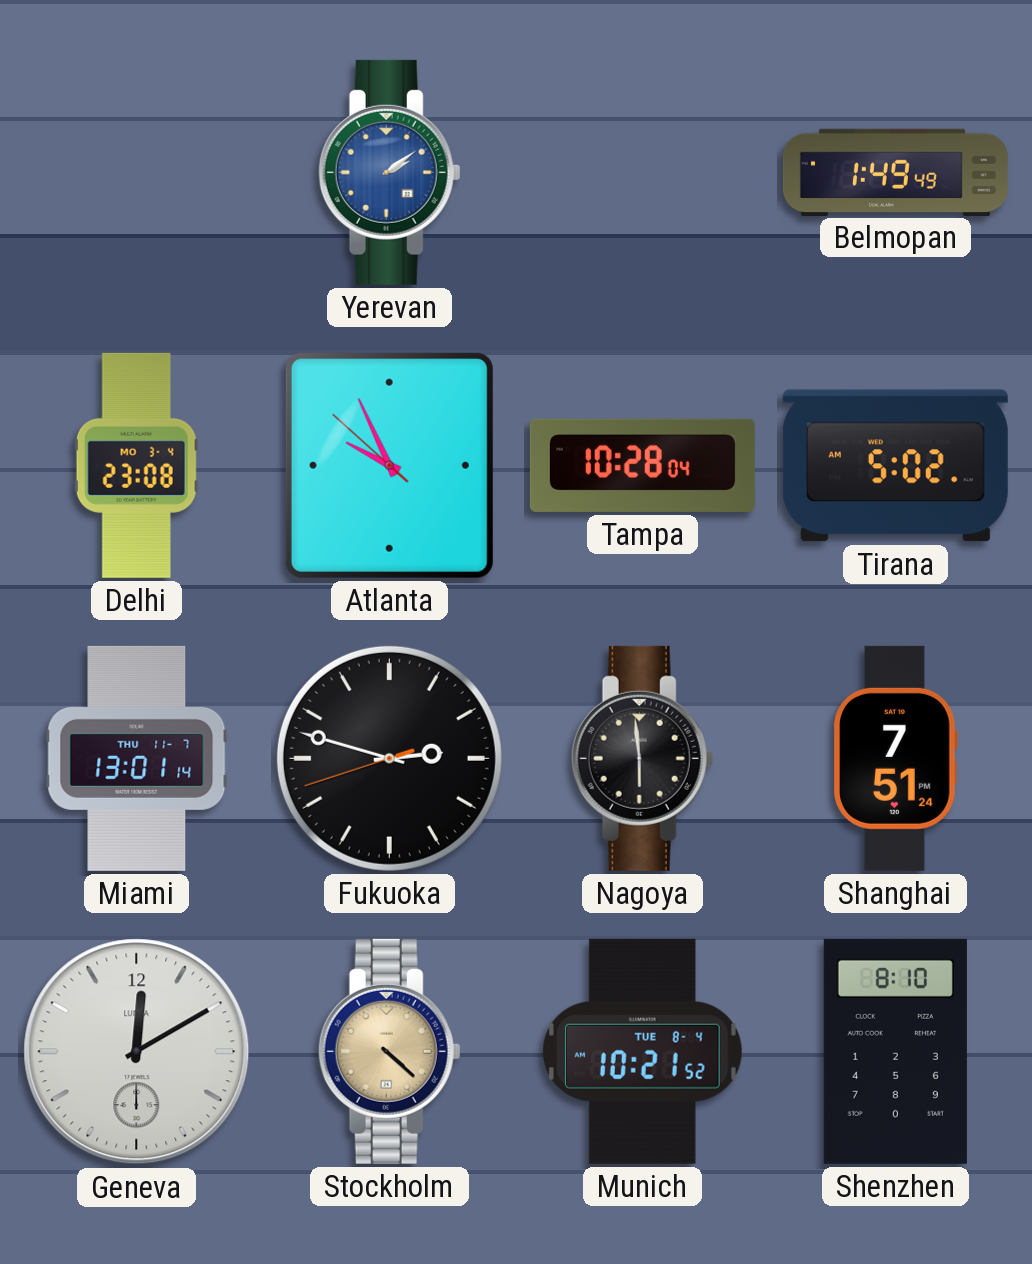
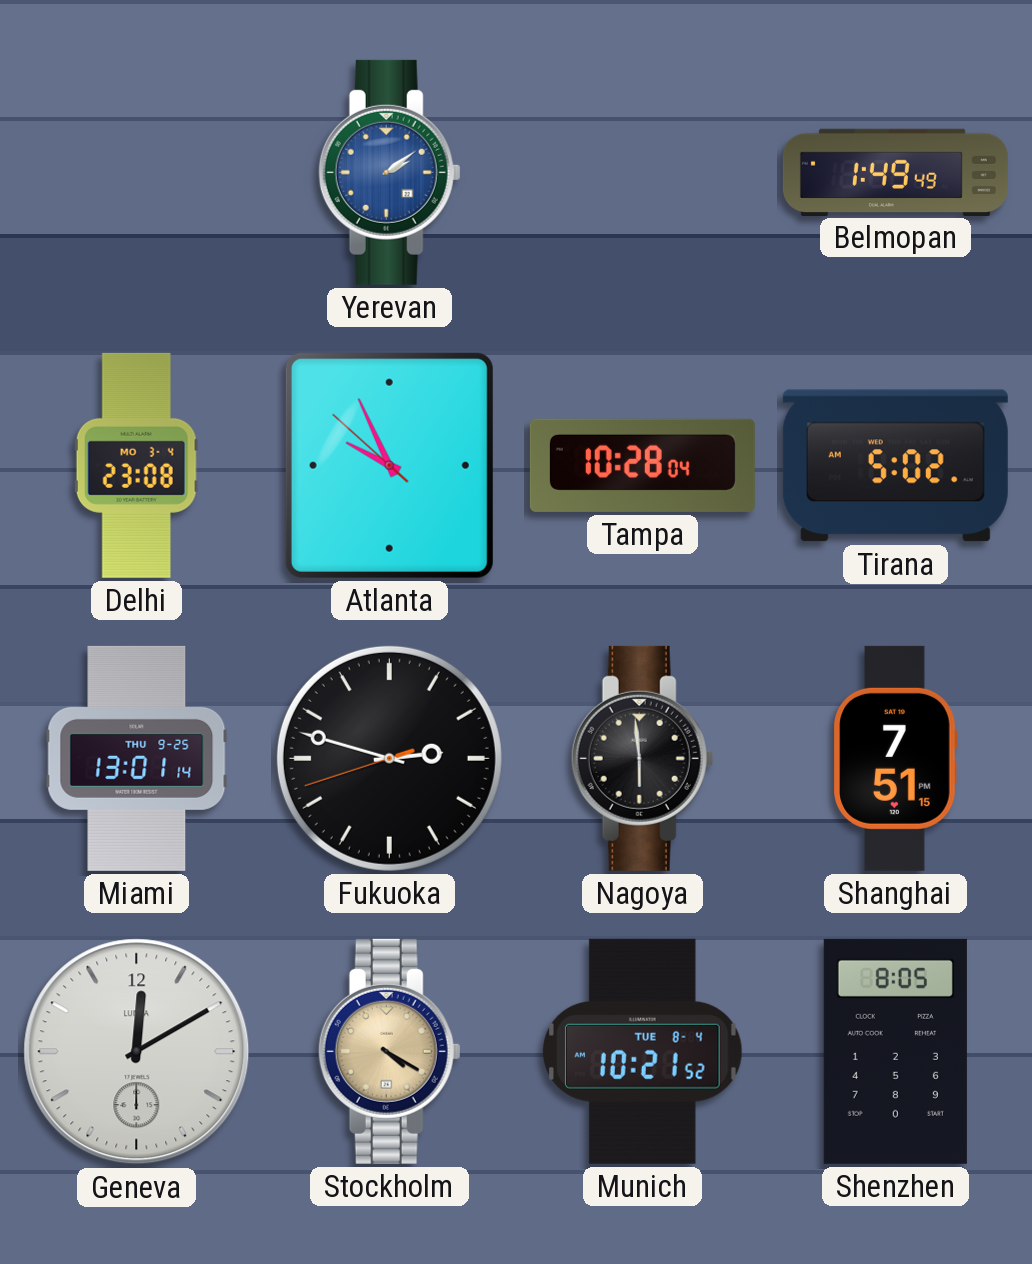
Miami date: THU 11-7 -> THU 9-25
Shanghai: 7:51:24 -> 7:51:15
Stockholm: 4:22 -> 4:20
Shenzhen: 8:10 -> 8:05
